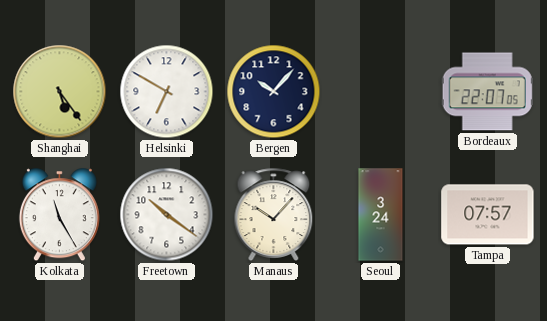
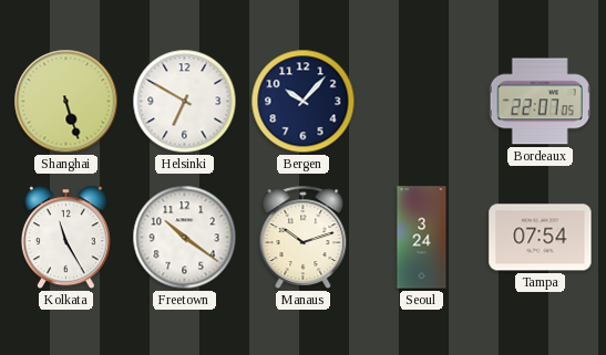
Shanghai: 5:24 -> 5:27
Manaus: 10:07 -> 10:12
Tampa: 07:57 -> 07:54
